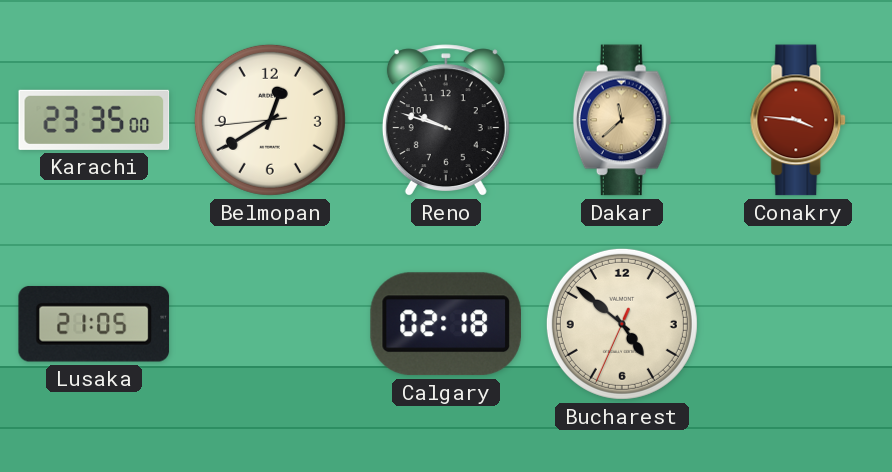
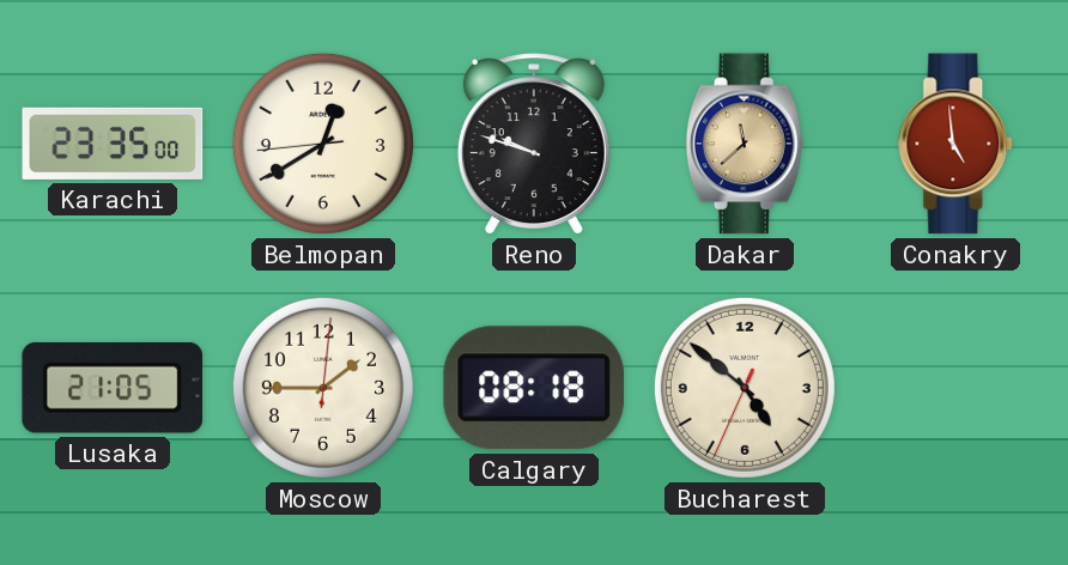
Conakry: 3:46 -> 4:59
Moscow: none -> 1:45
Calgary: 02:18 -> 08:18
